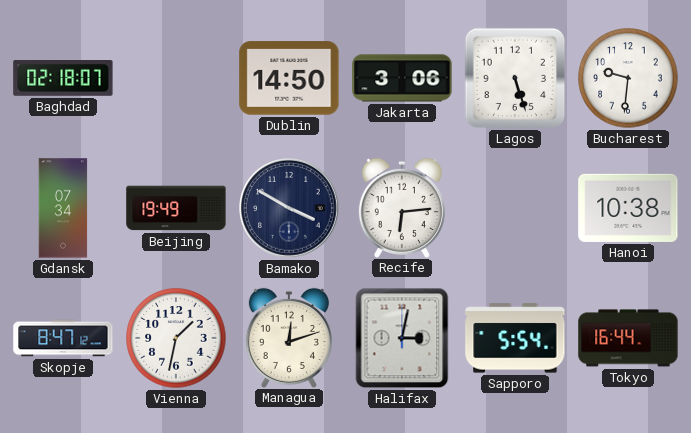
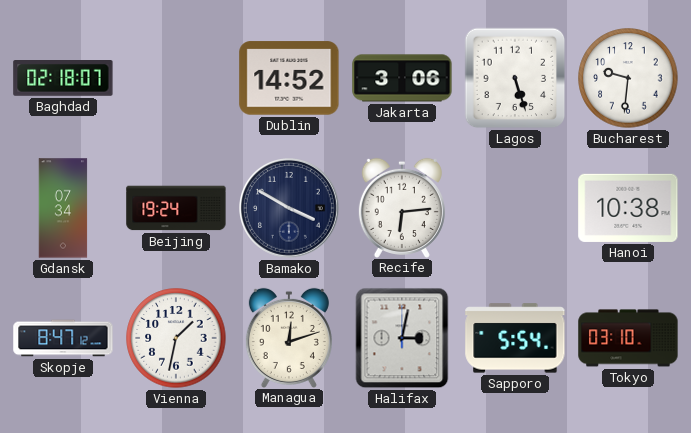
Dublin: 14:50 -> 14:52
Beijing: 19:49 -> 19:24
Tokyo: 16:44 -> 03:10
